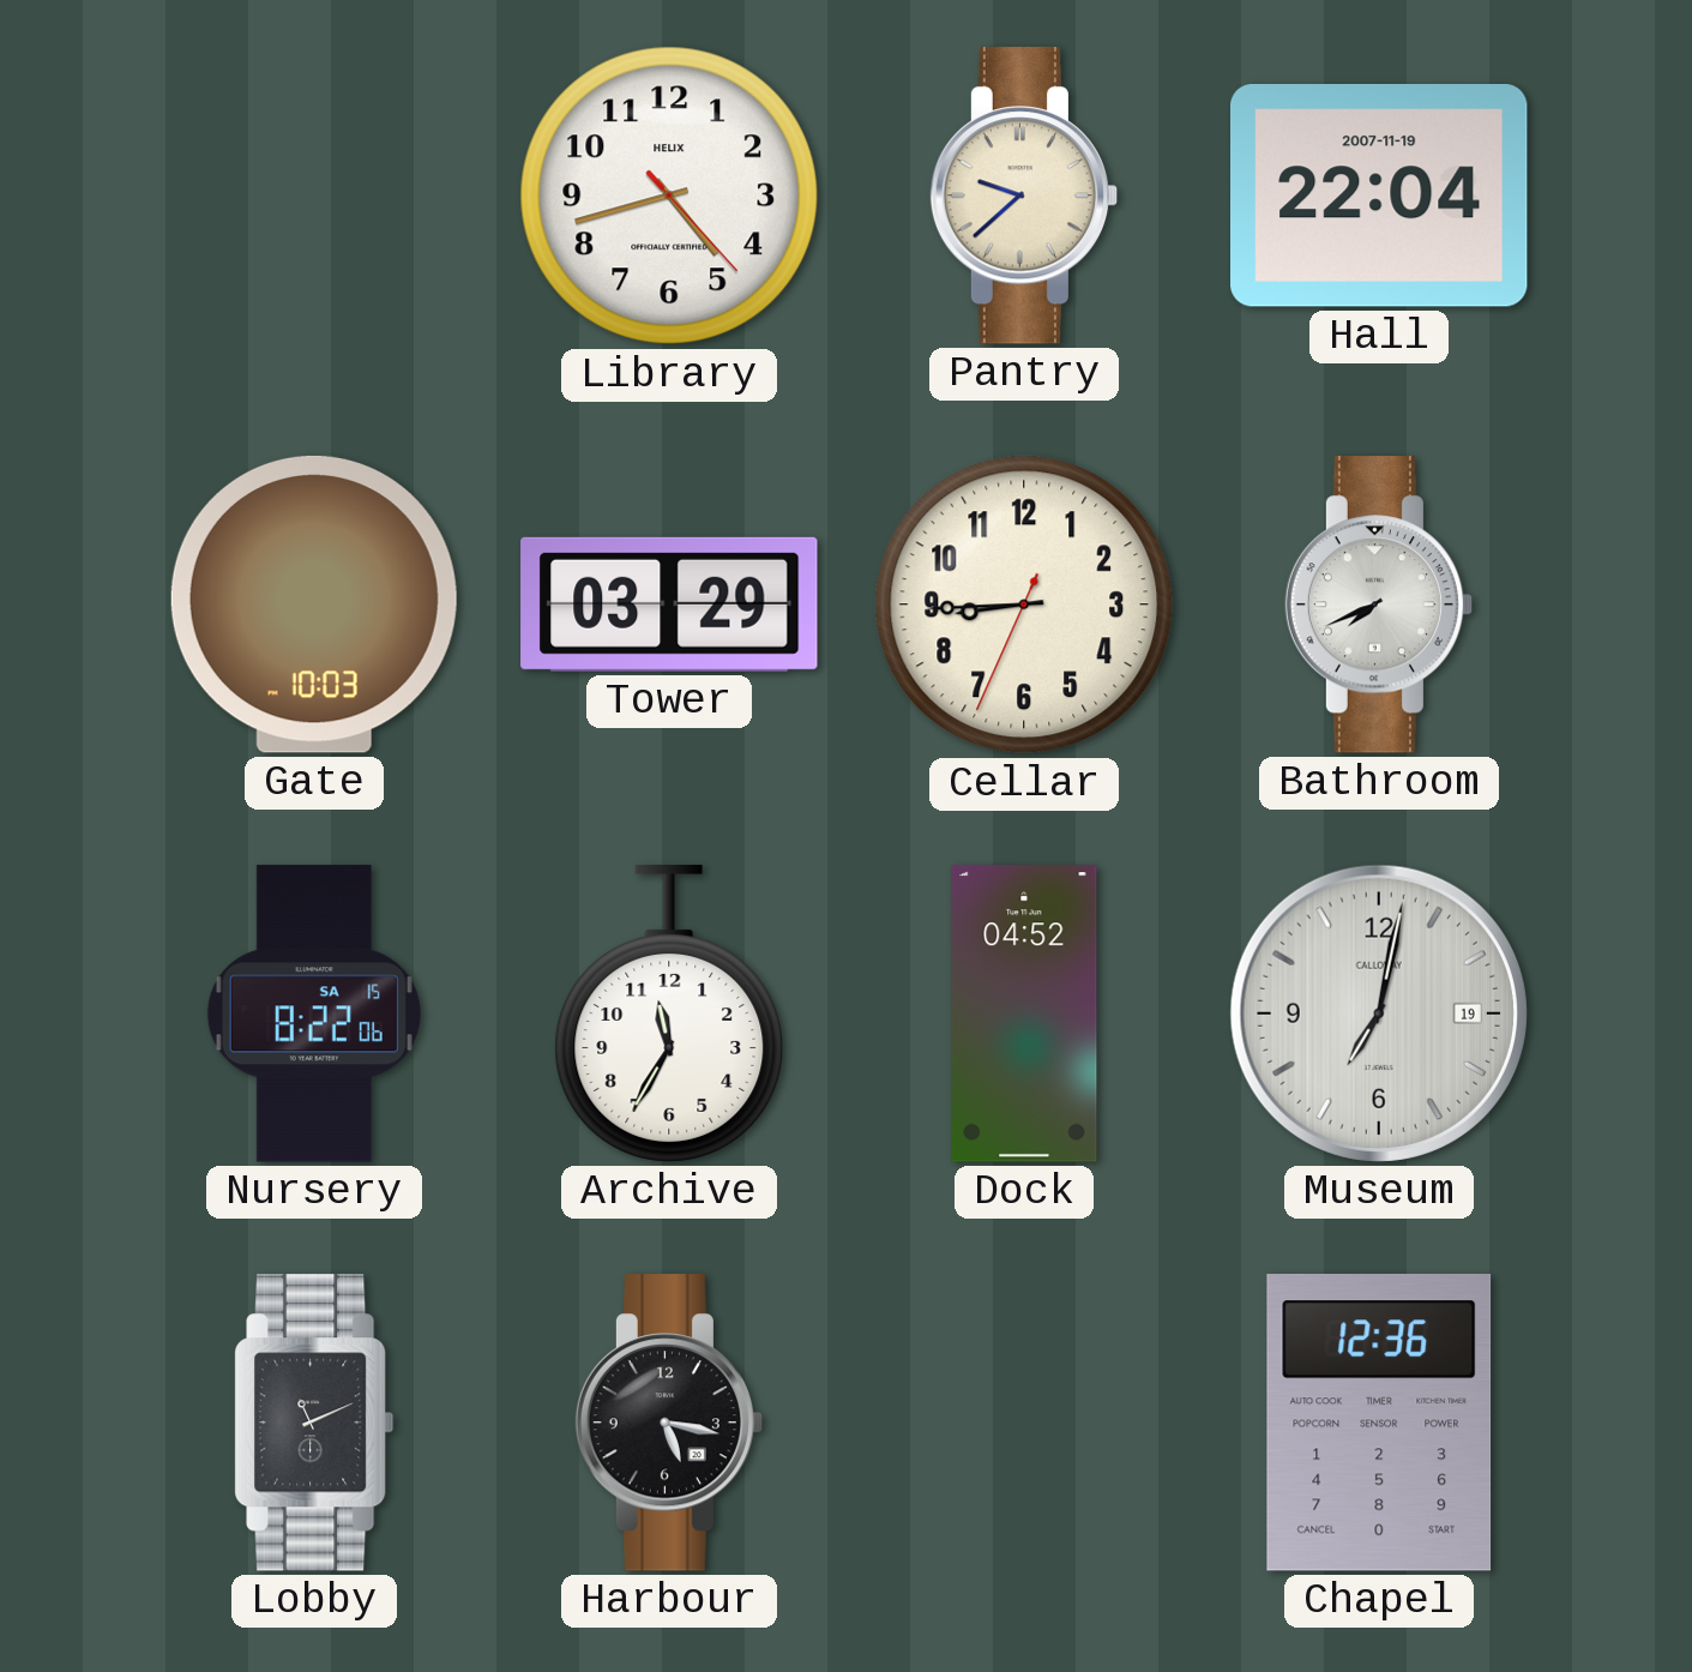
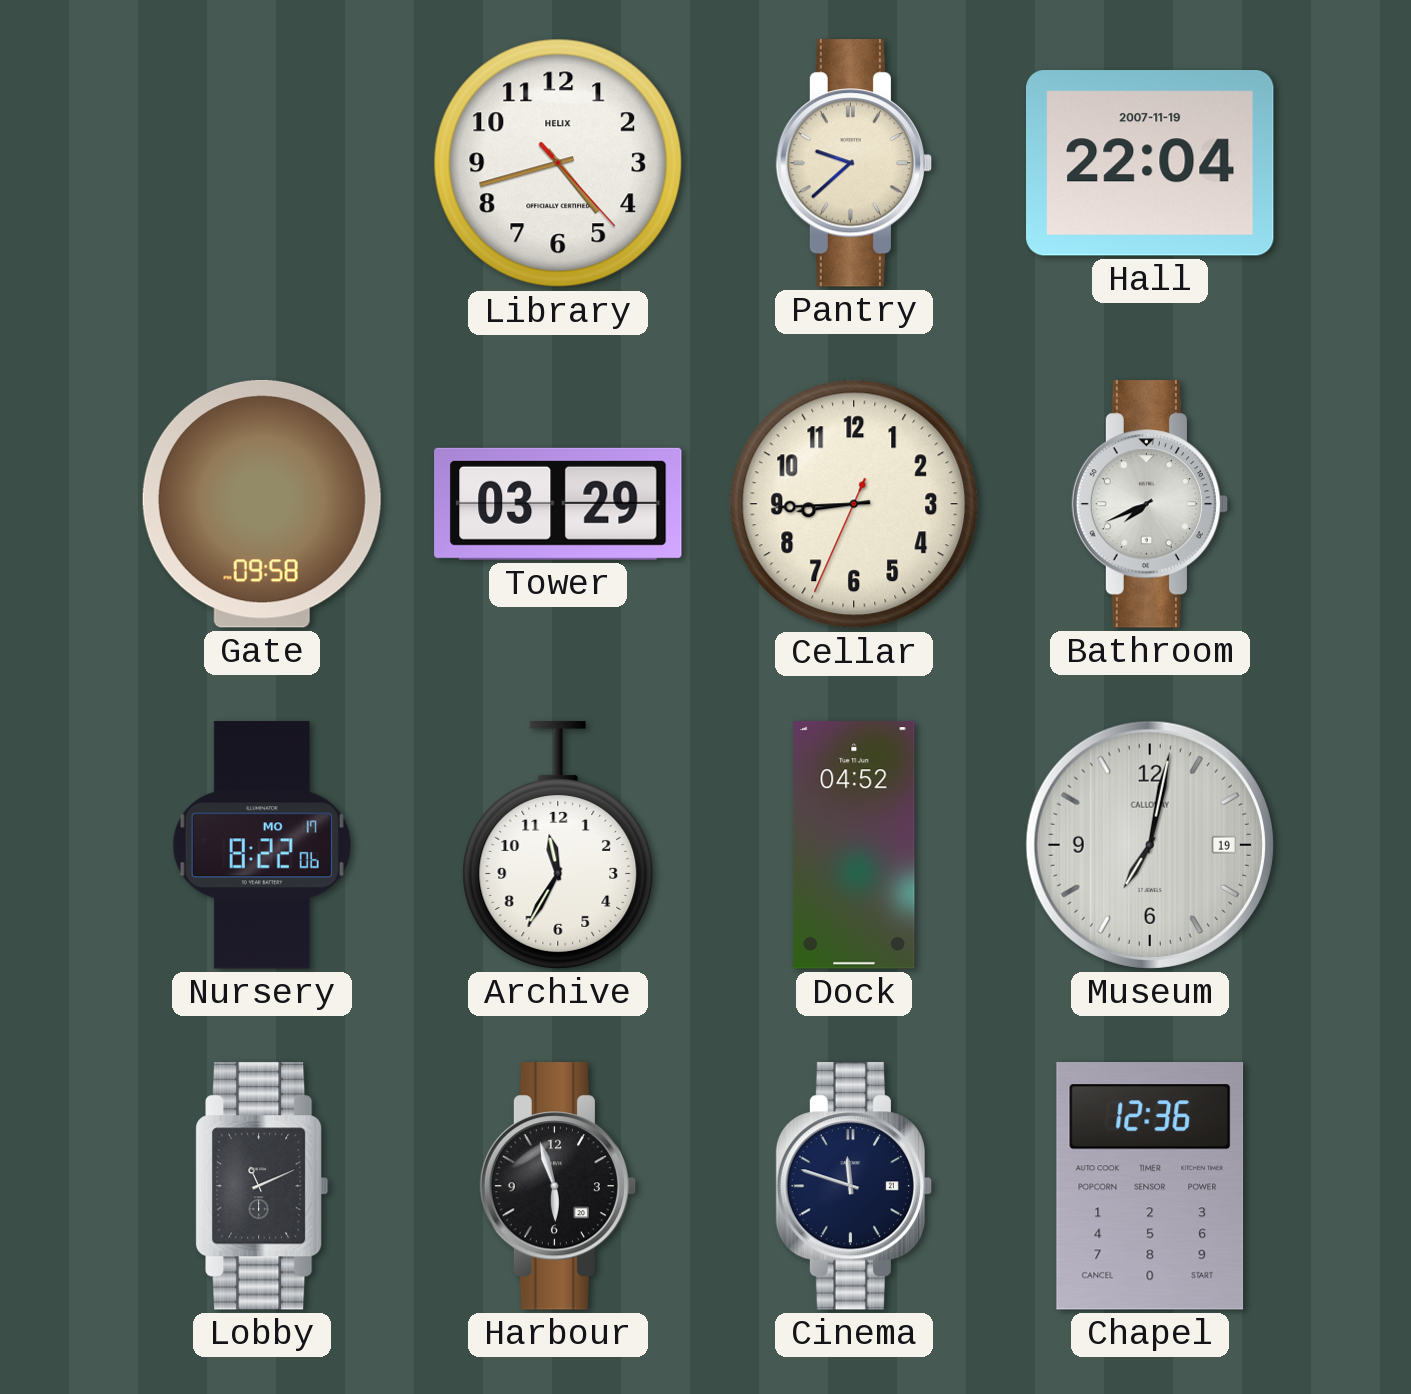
Gate: 10:03 -> 09:58
Nursery date: SA 15 -> MO 17
Harbour: 5:17 -> 5:57
Cinema: none -> 11:48
